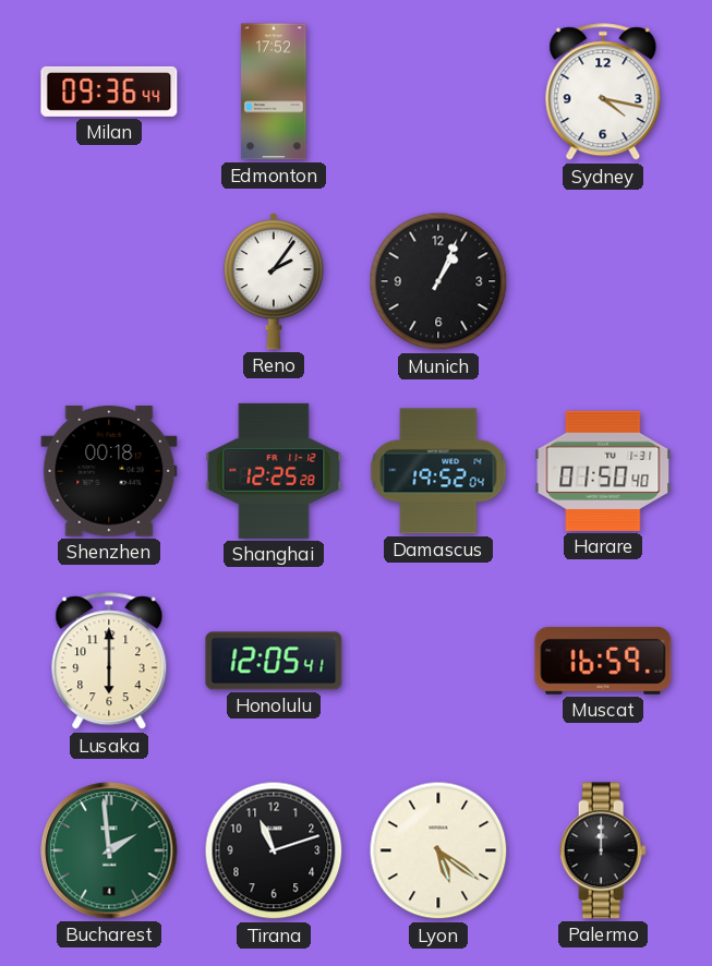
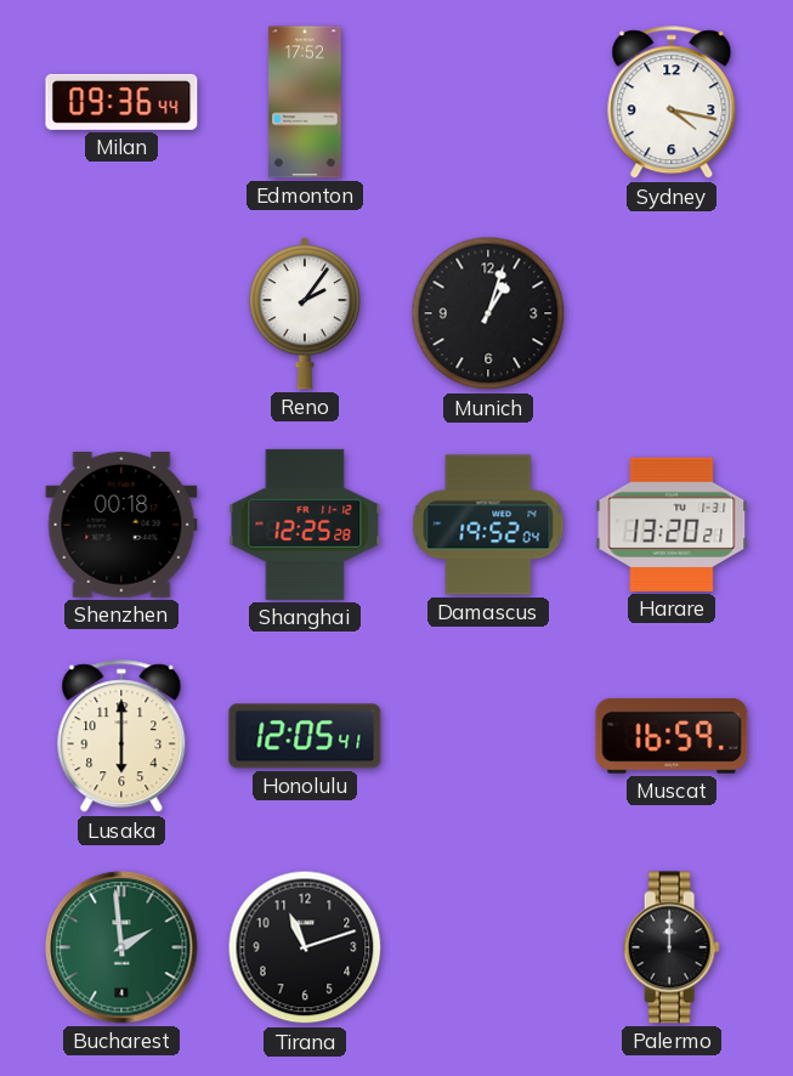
Munich: 1:04 -> 1:03
Harare: 01:50 -> 13:20
Lyon: 5:21 -> none
